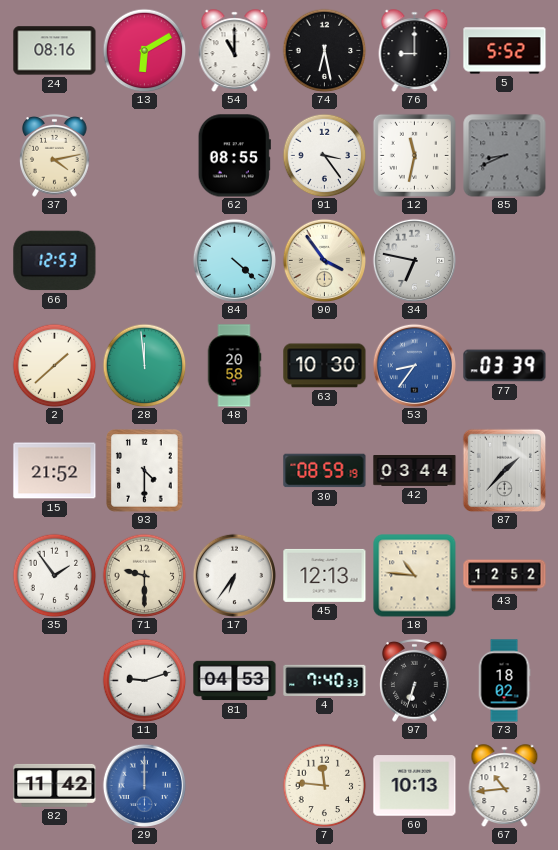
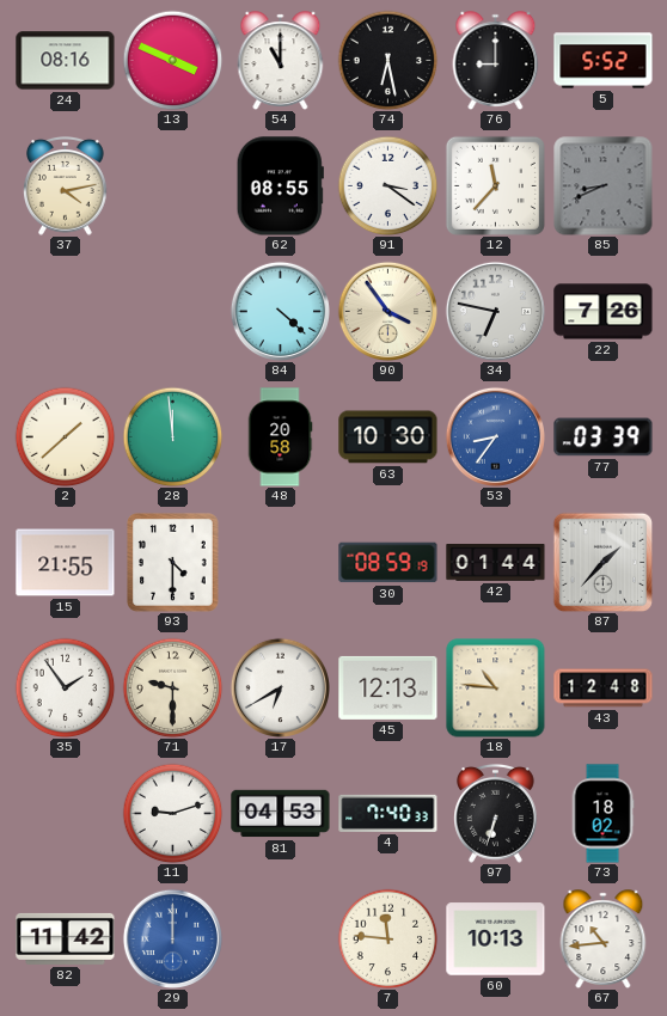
13: 6:10 -> 3:49
91: 3:24 -> 3:21
12: 11:32 -> 11:37
66: 12:53 -> none
22: none -> 7:26
15: 21:52 -> 21:55
42: 03:44 -> 01:44
17: 6:36 -> 6:40
43: 12:52 -> 12:48
